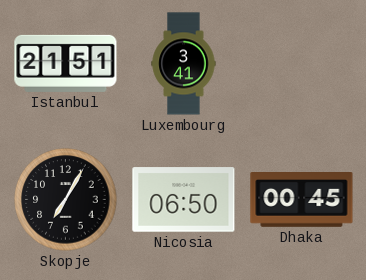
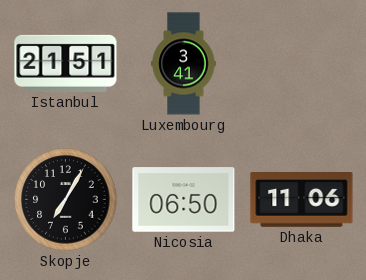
Dhaka: 00:45 -> 11:06
